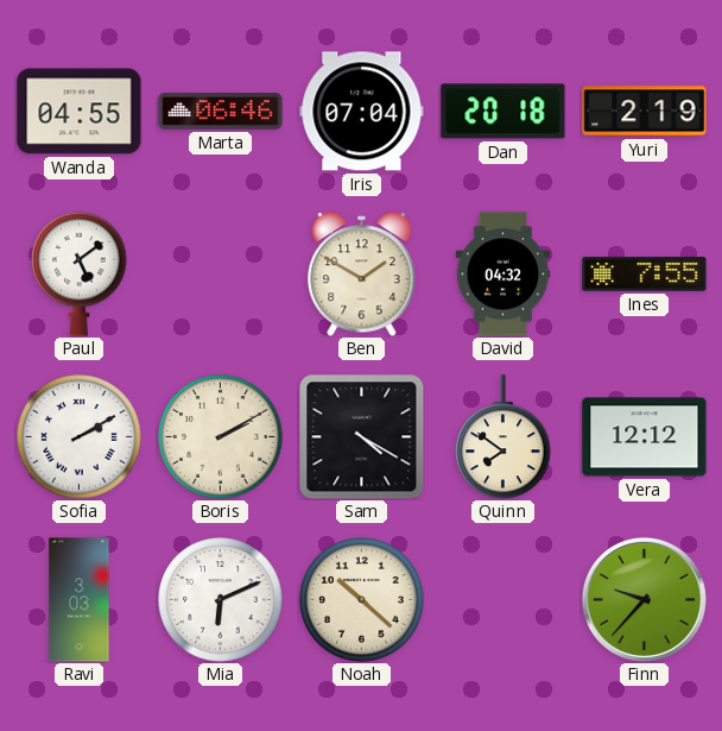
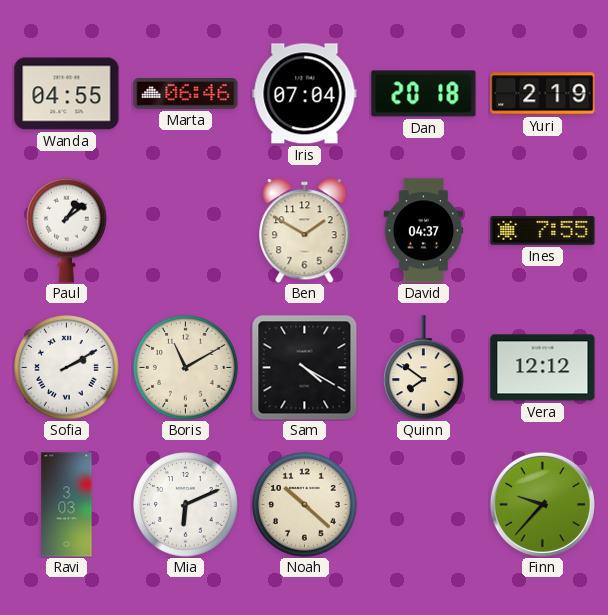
Paul: 5:09 -> 1:09
David: 04:32 -> 04:37
Boris: 2:10 -> 11:10
